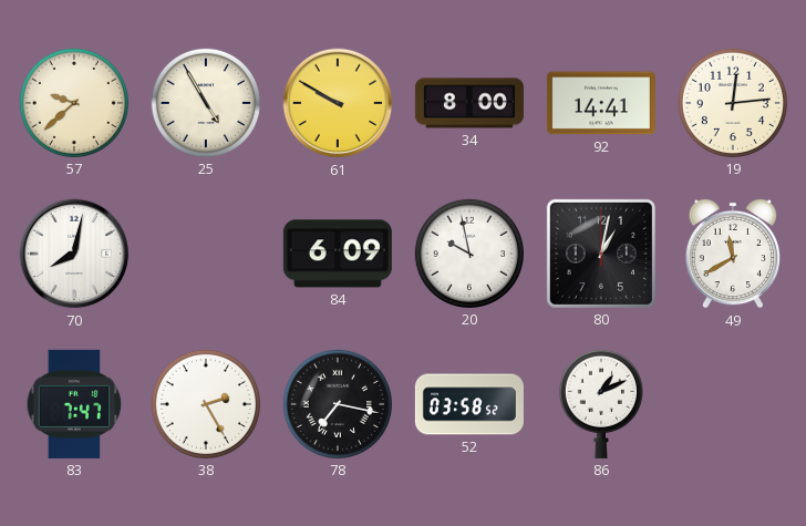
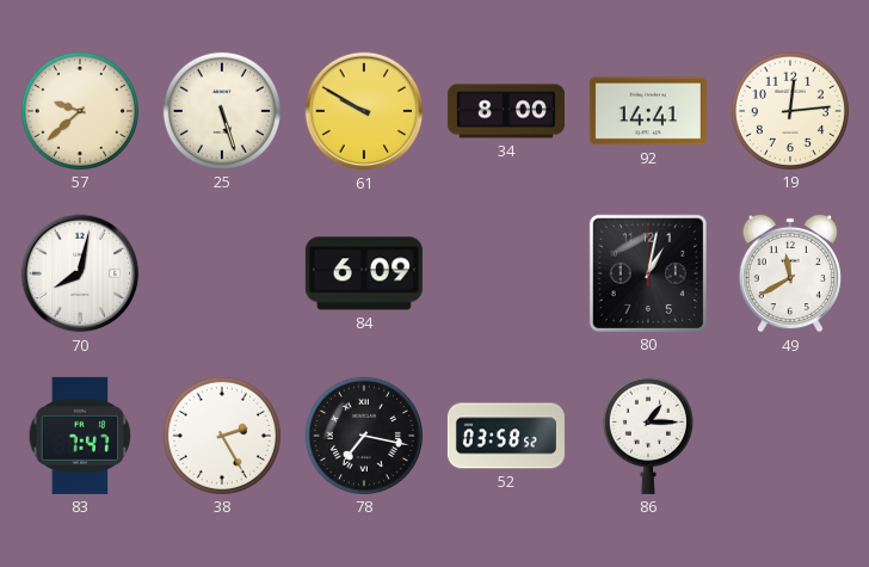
25: 4:55 -> 5:27
20: 9:58 -> none
86: 1:11 -> 1:15
